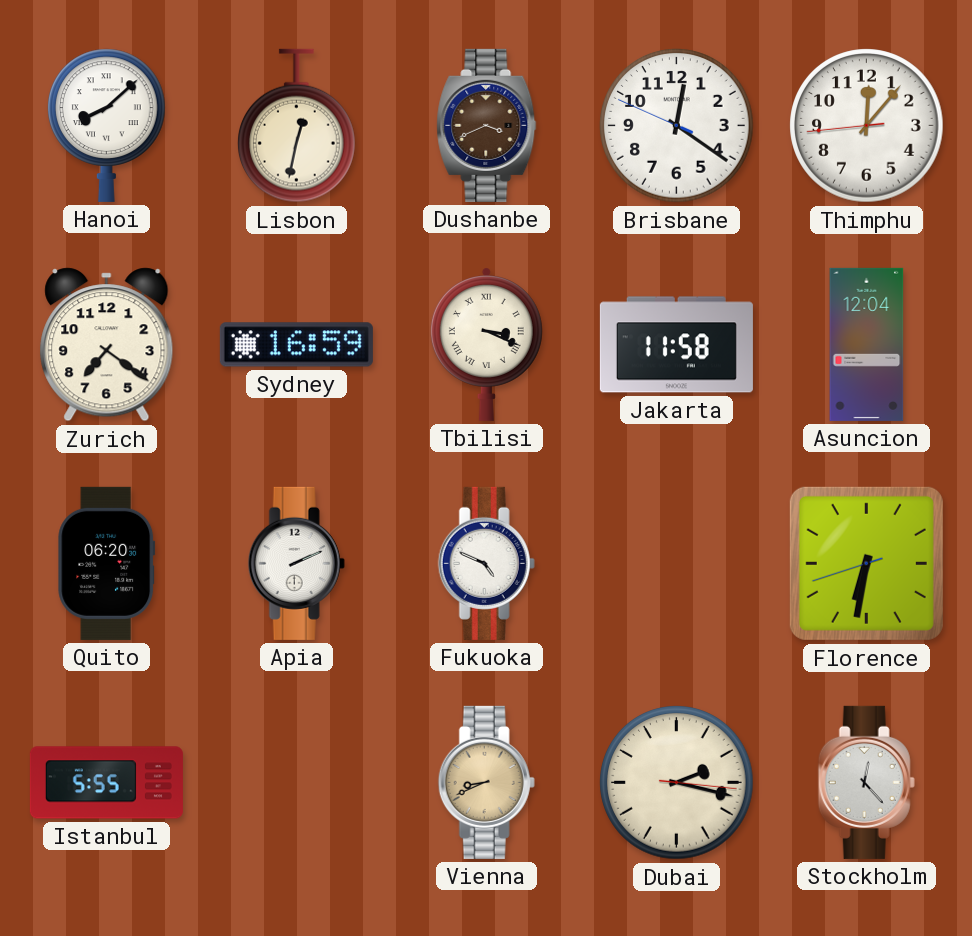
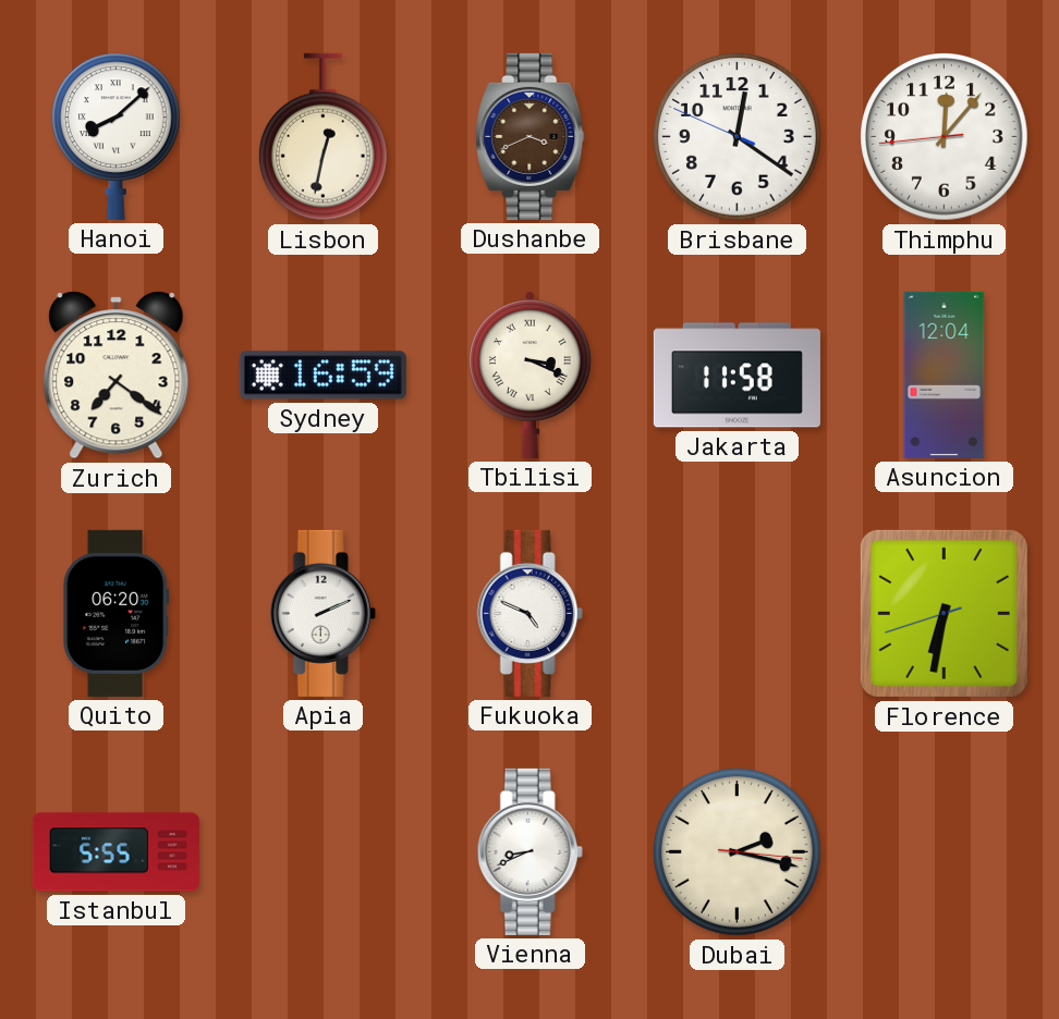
Vienna dial: champagne -> white
Stockholm: 12:23 -> none
